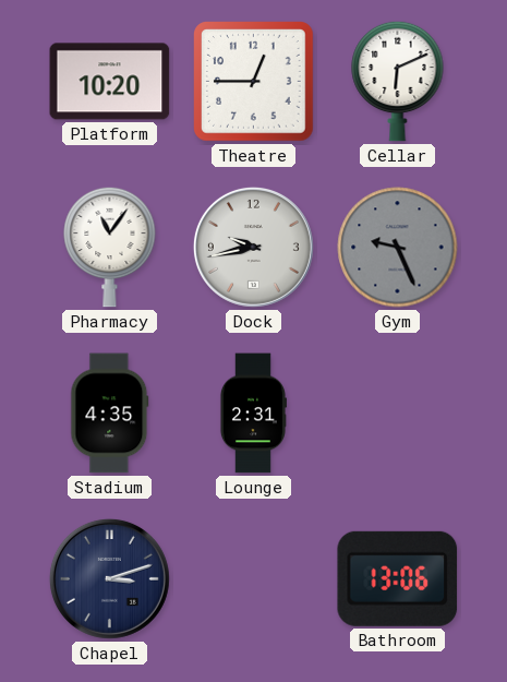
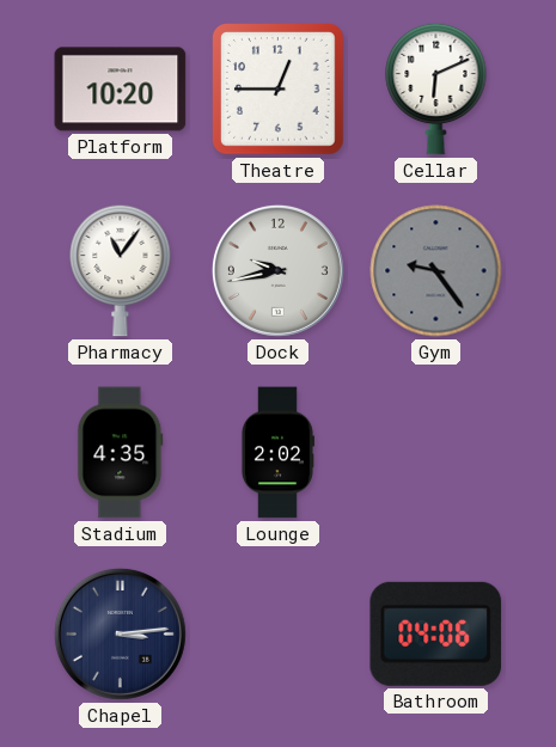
Gym: 9:26 -> 9:24
Lounge: 2:31 -> 2:02
Chapel: 3:12 -> 3:14
Bathroom: 13:06 -> 04:06
